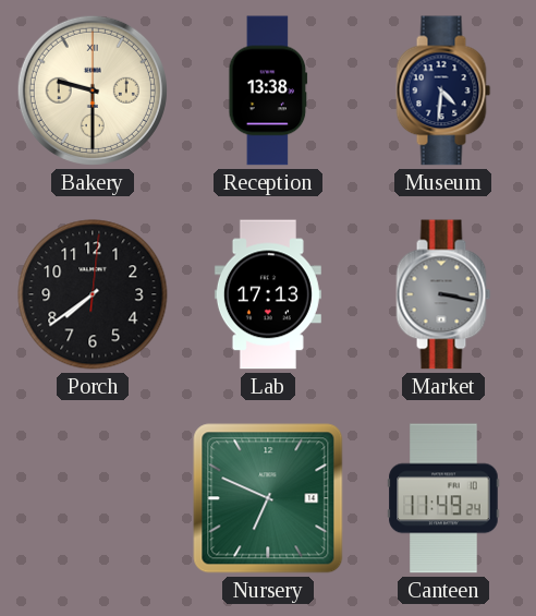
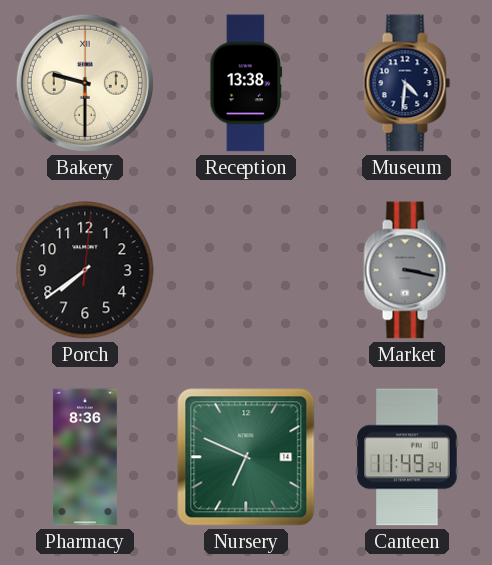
Lab: 17:13 -> none
Pharmacy: none -> 8:36
